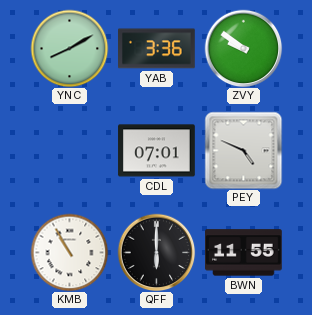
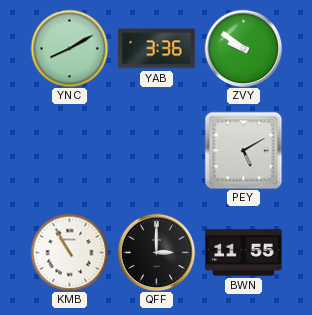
CDL: 07:01 -> none
PEY: 4:49 -> 5:10
QFF: 6:00 -> 3:00
